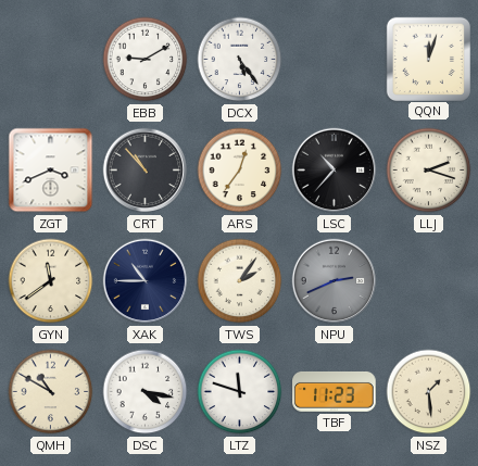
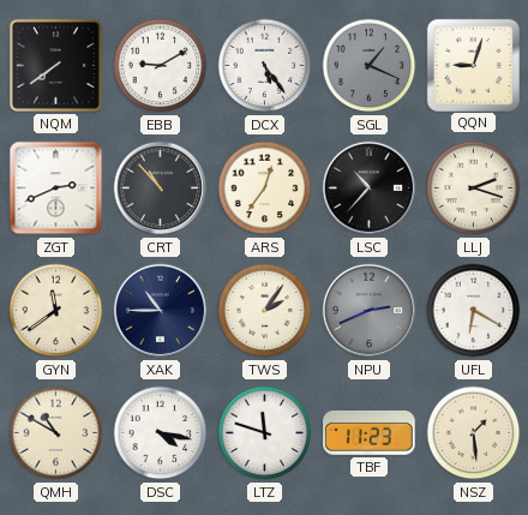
NQM: none -> 7:39
SGL: none -> 1:19
QQN: 12:03 -> 9:03
ZGT: 3:41 -> 2:41
UFL: none -> 6:20
